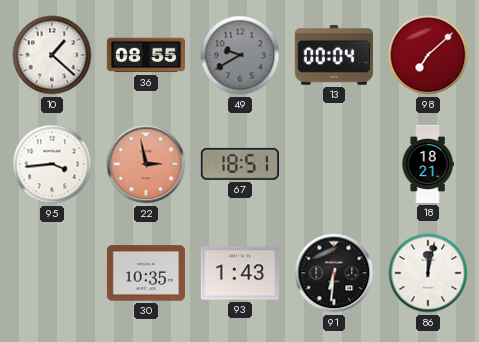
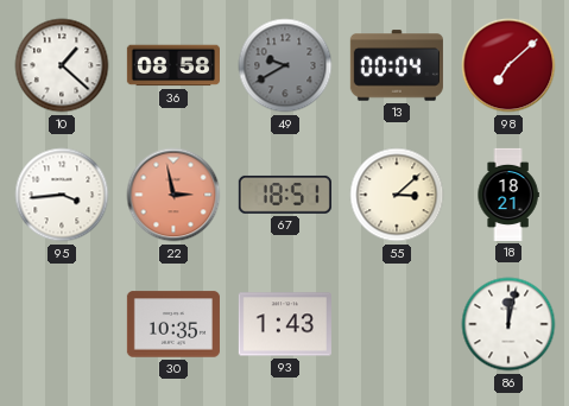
36: 08:55 -> 08:58
55: none -> 3:08
91: 6:31 -> none
